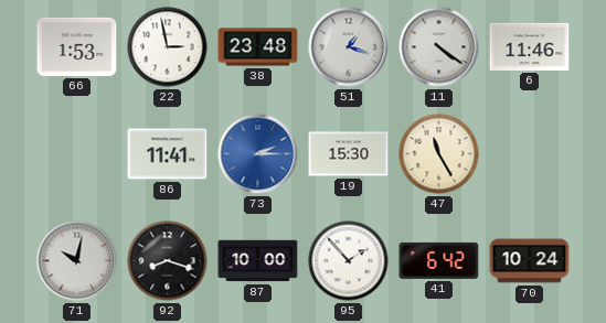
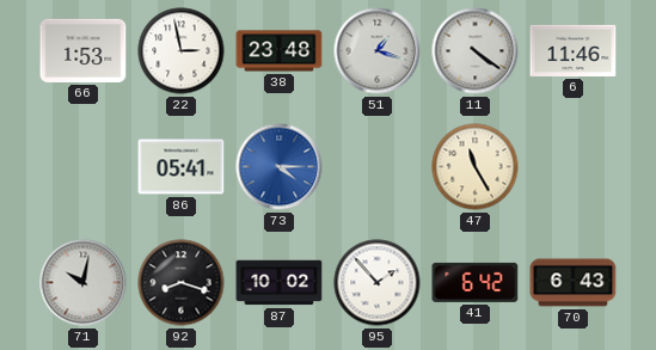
86: 11:41 -> 05:41
73: 2:15 -> 4:15
19: 15:30 -> none
87: 10:00 -> 10:02
70: 10:24 -> 6:43
